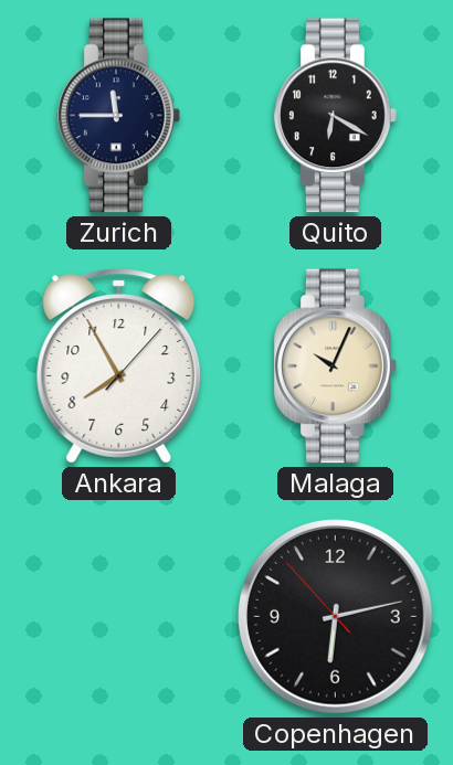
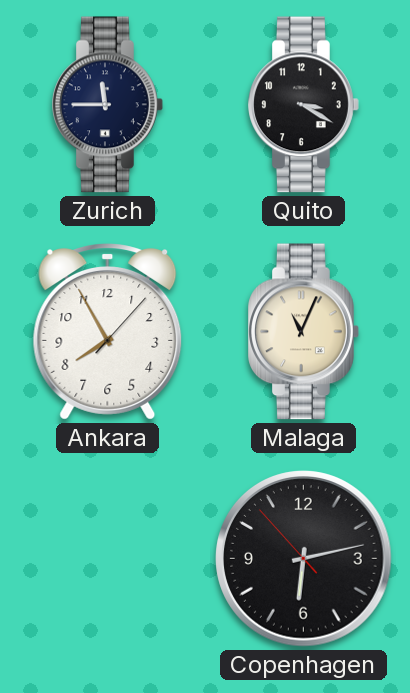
Quito: 6:20 -> 3:20
Malaga: 10:04 -> 11:04
